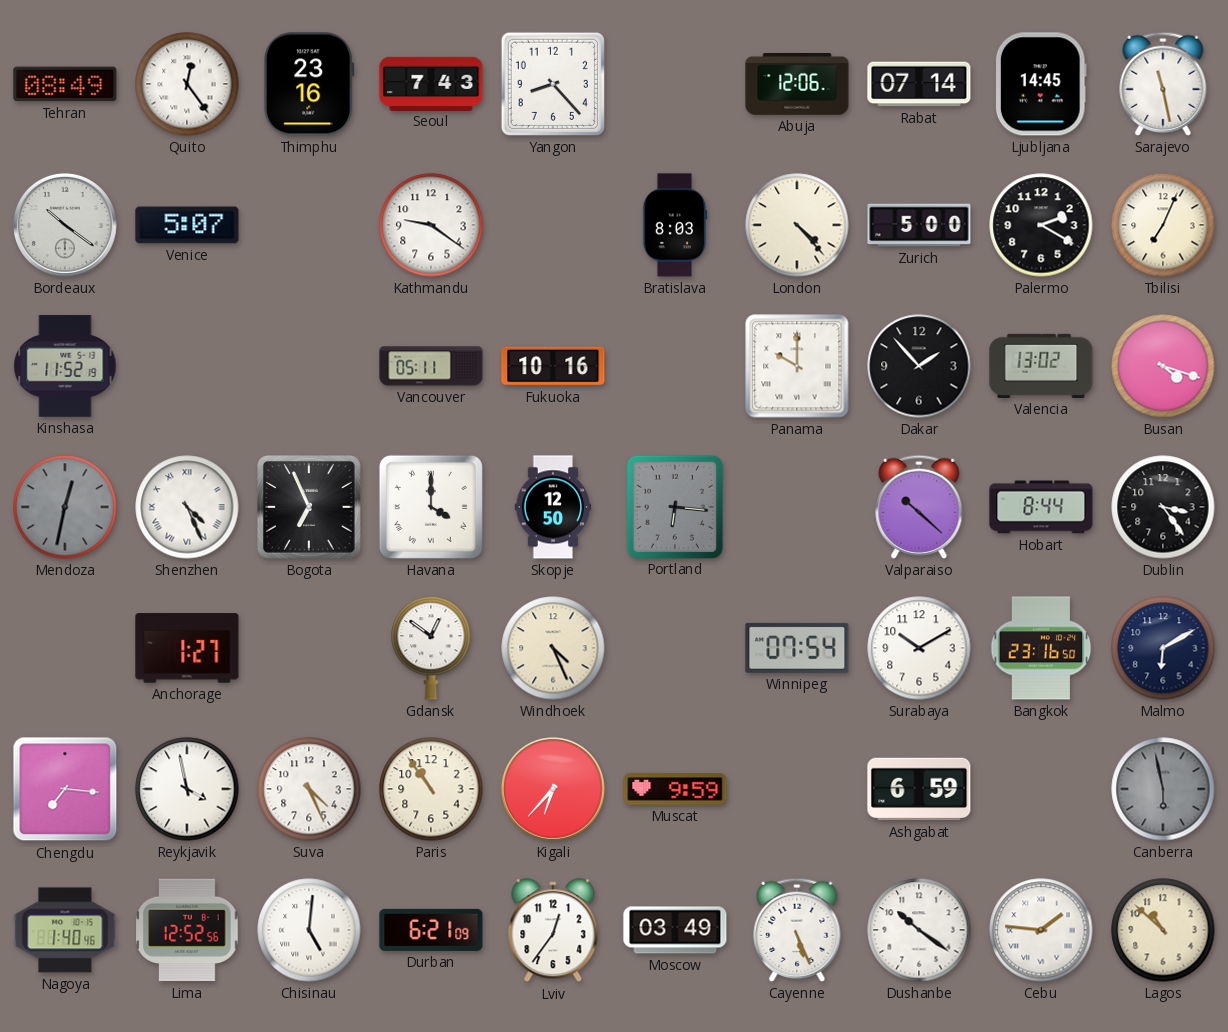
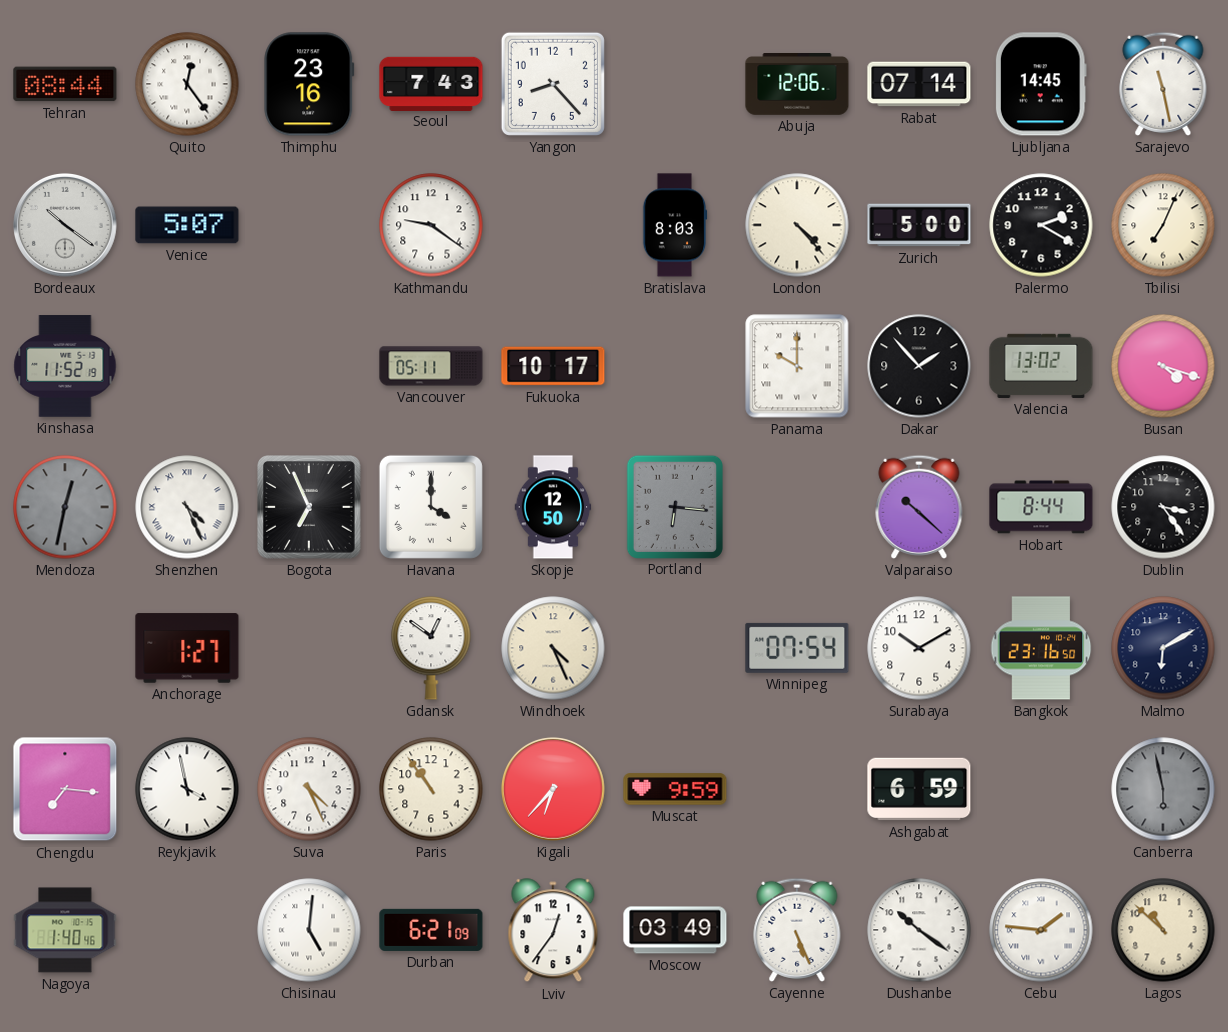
Tehran: 08:49 -> 08:44
Fukuoka: 10:16 -> 10:17
Lima: 12:52 -> none
